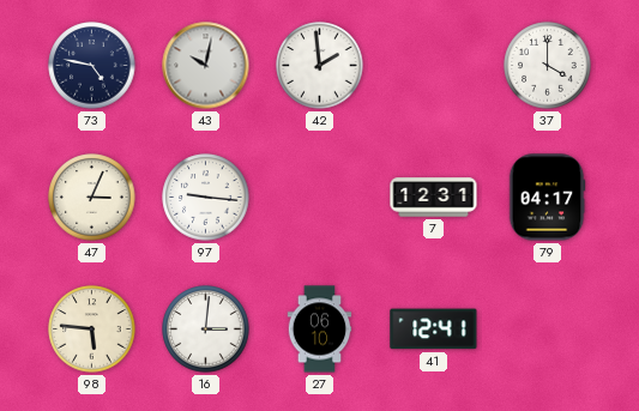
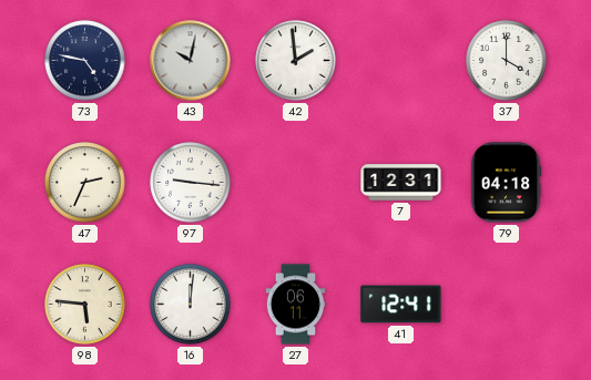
47: 3:04 -> 2:34
79: 04:17 -> 04:18
16: 3:01 -> 12:01
27: 06:10 -> 06:11
